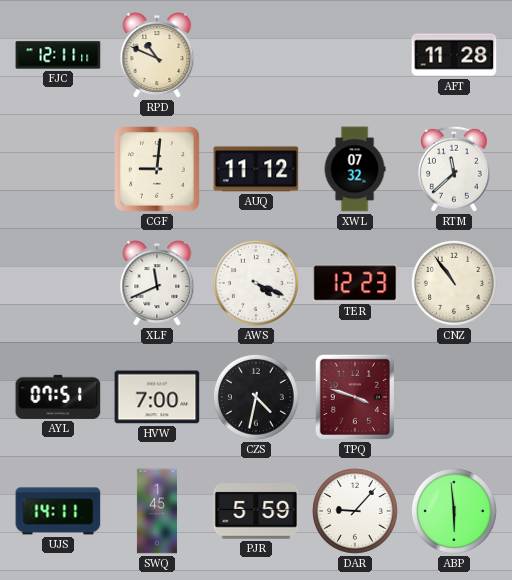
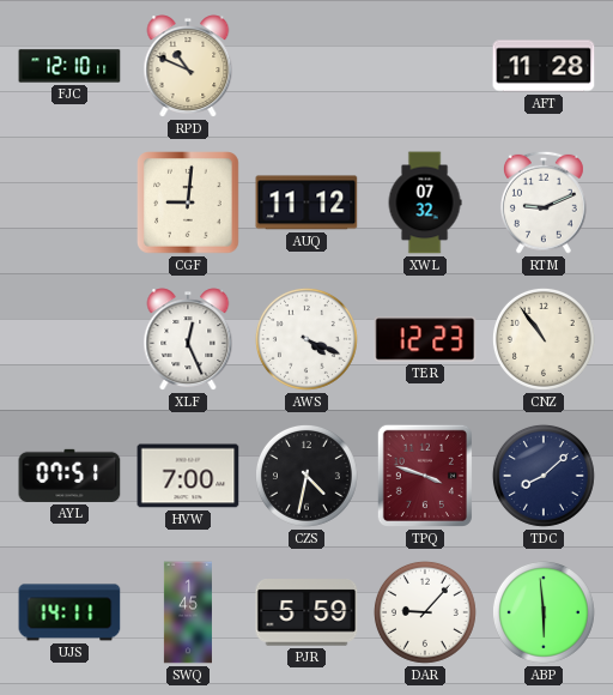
FJC: 12:11 -> 12:10
RTM: 11:38 -> 9:11
XLF: 11:41 -> 12:26
TDC: none -> 8:08
